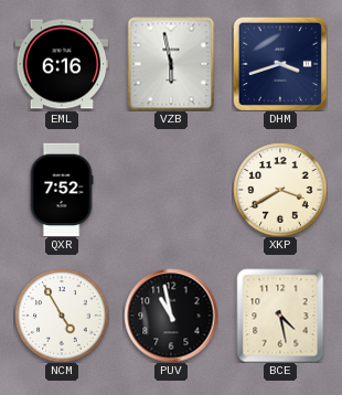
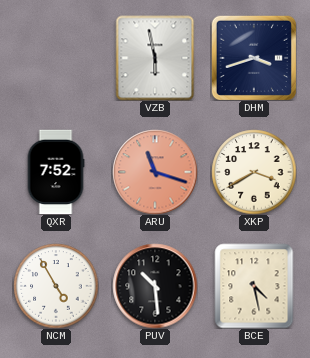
EML: 6:16 -> none
ARU: none -> 11:18
PUV: 10:58 -> 10:29
